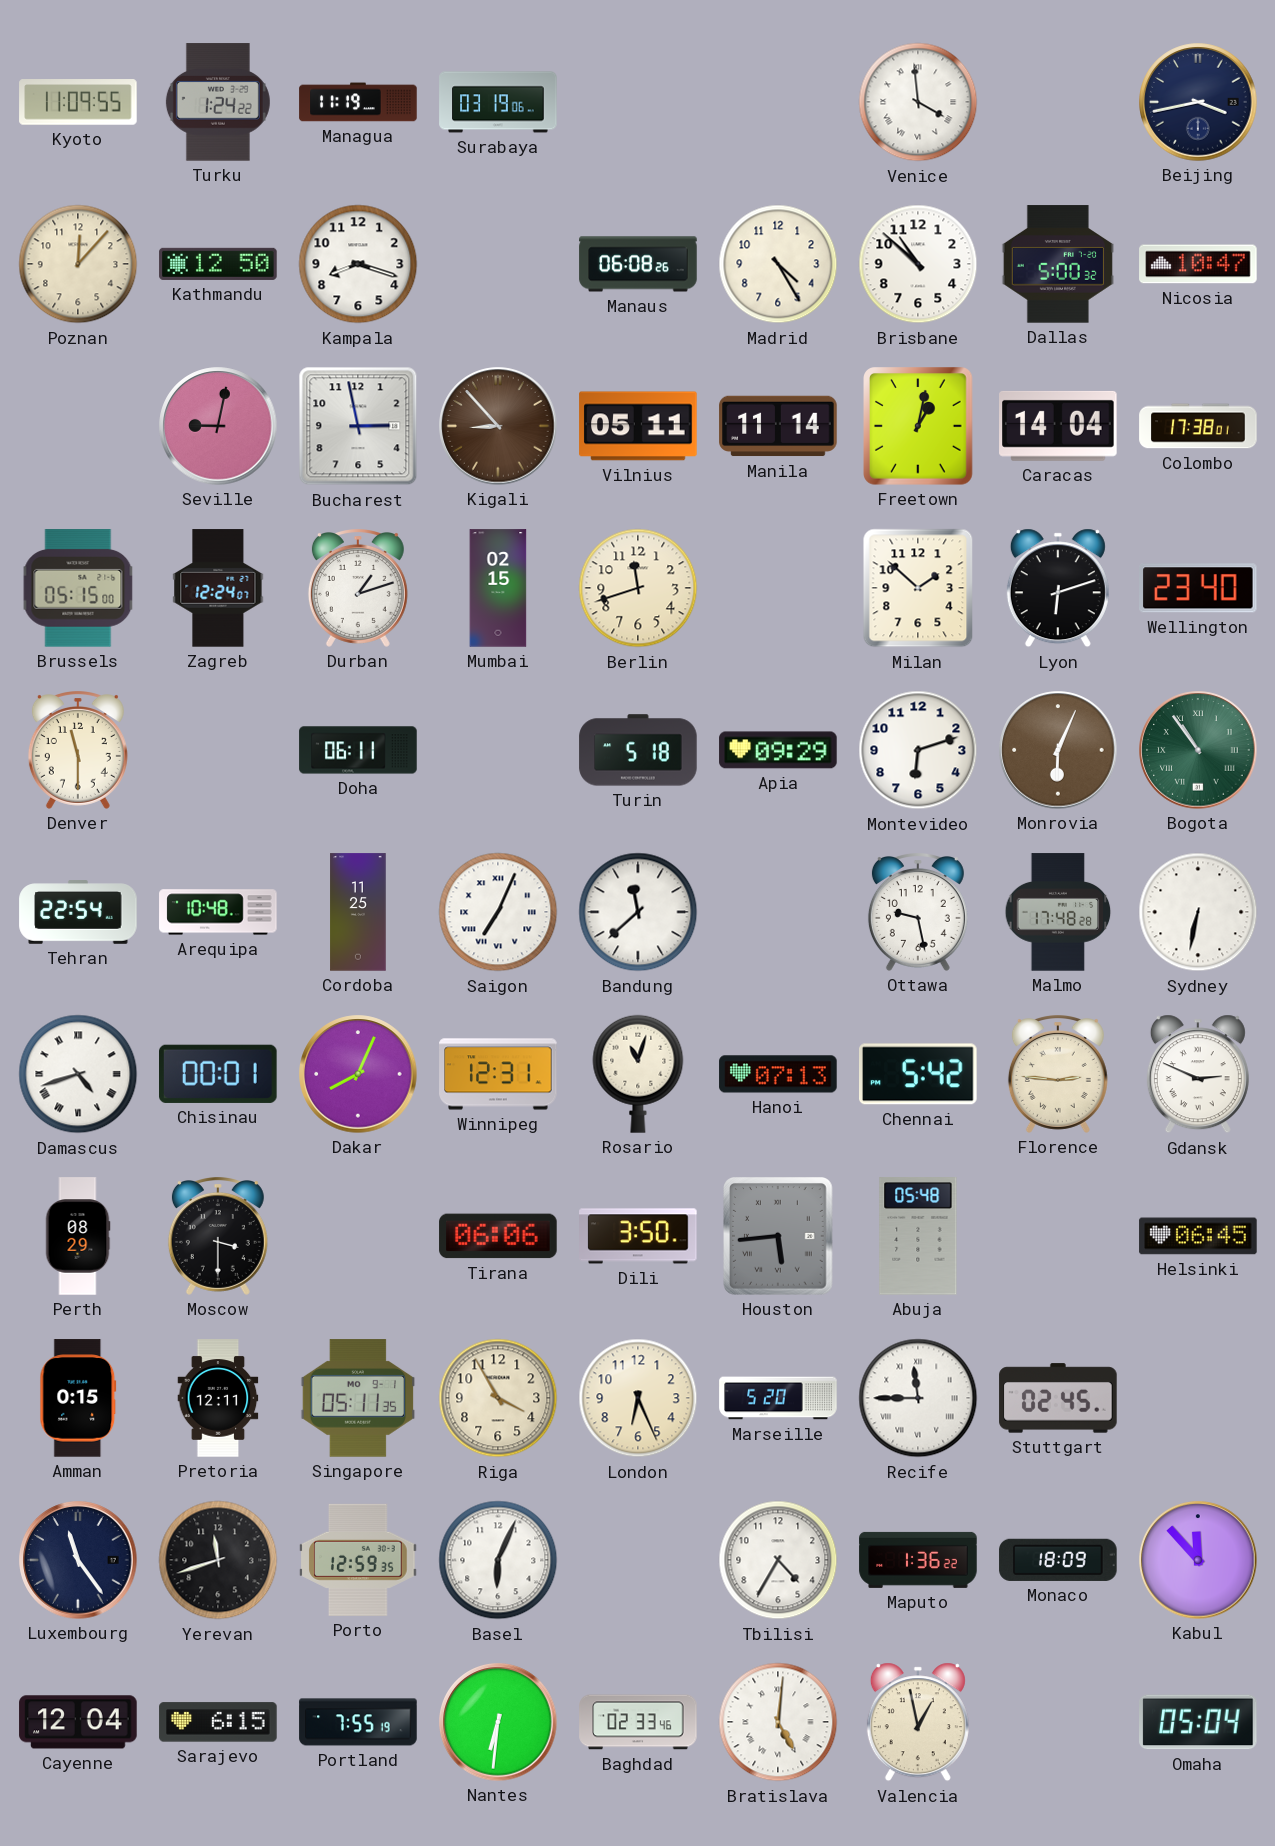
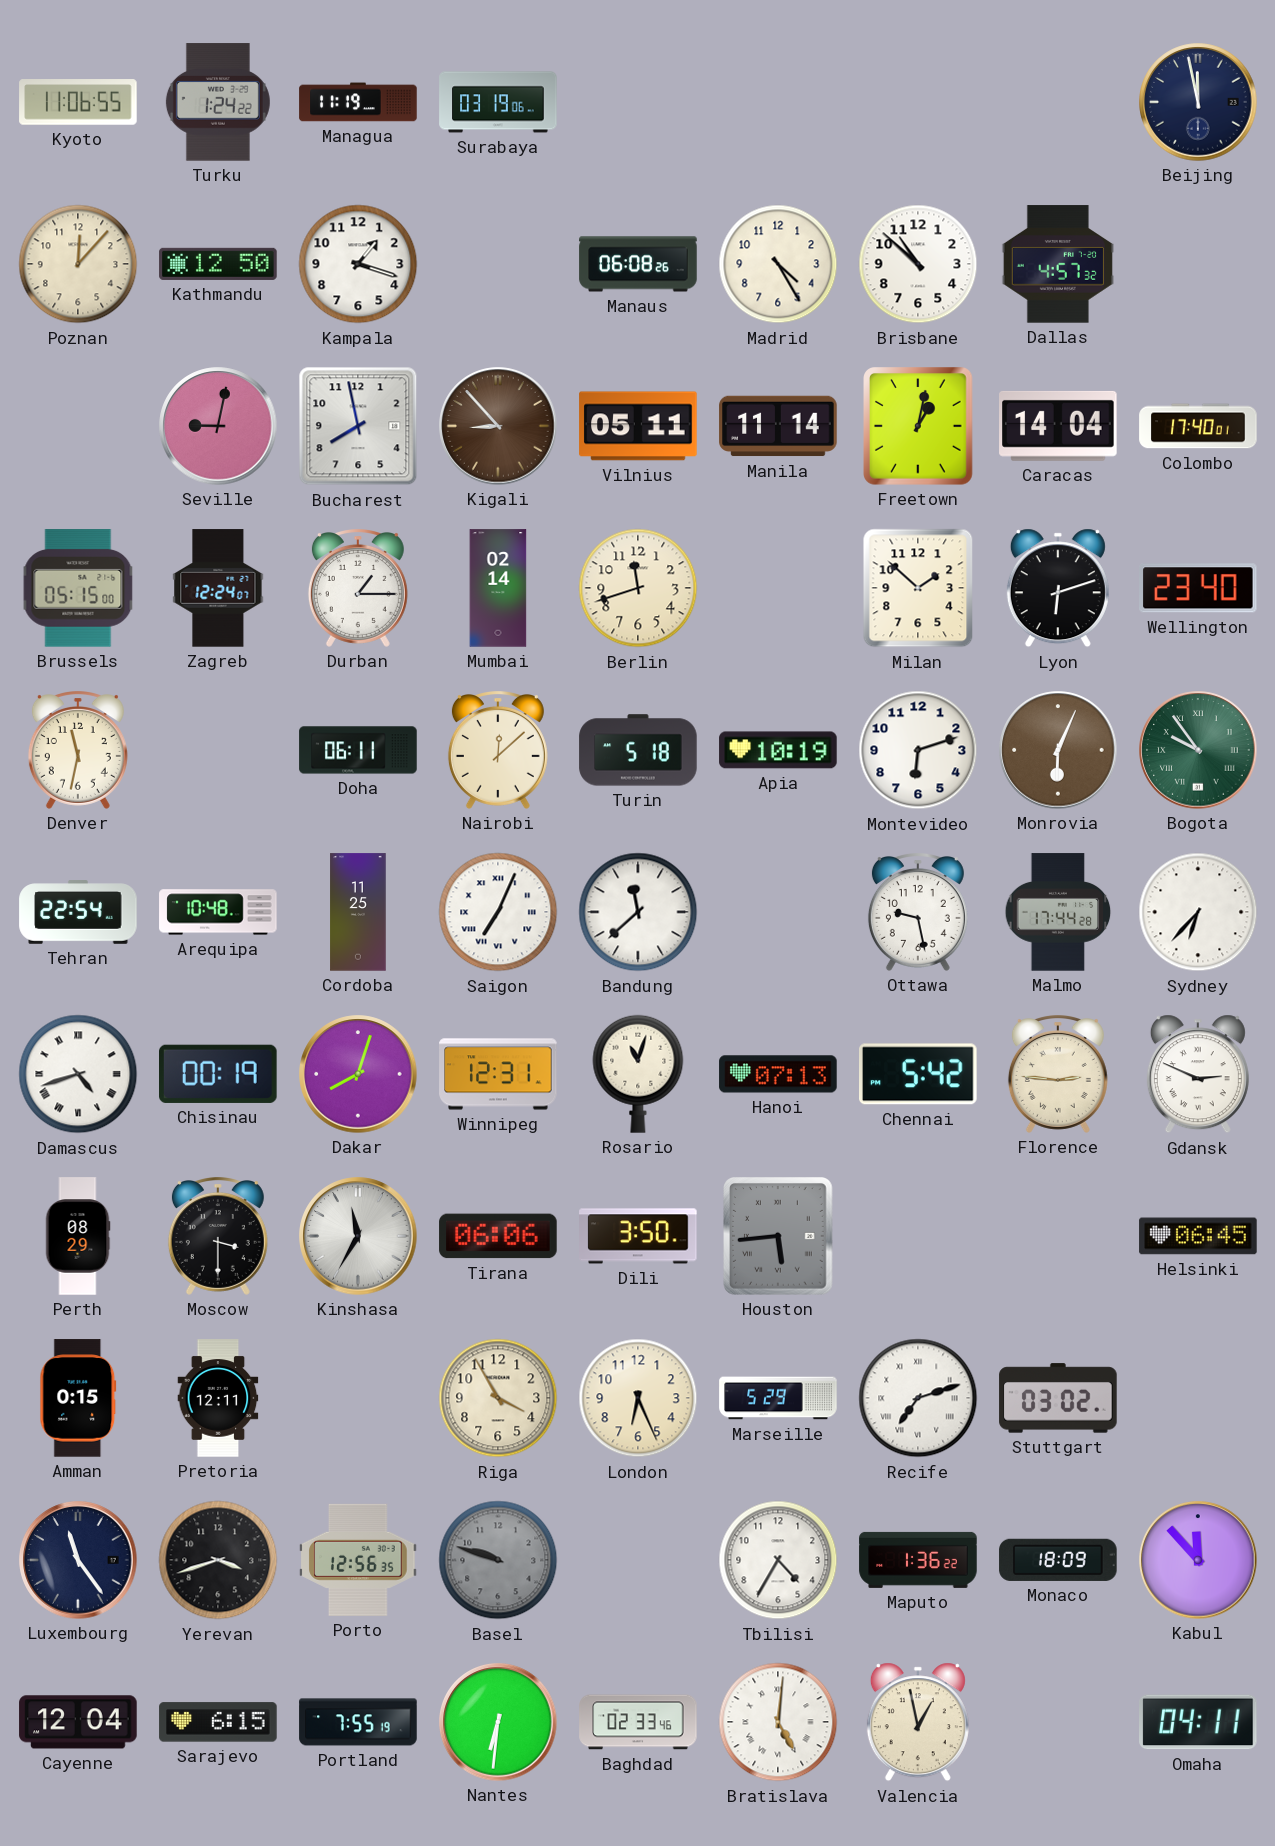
Kyoto: 11:09 -> 11:06
Venice: 3:59 -> none
Beijing: 3:43 -> 11:58
Kampala: 8:18 -> 1:18
Dallas: 5:00 -> 4:57
Nicosia: 10:47 -> none
Bucharest: 2:58 -> 7:58
Colombo: 17:38 -> 17:40
Durban: 1:12 -> 1:15
Mumbai: 02:15 -> 02:14
Denver: 11:30 -> 11:32
Nairobi: none -> 12:08
Apia: 09:29 -> 10:19
Bogota: 10:54 -> 9:54
Malmo: 17:48 -> 17:44
Sydney: 6:32 -> 6:37
Chisinau: 00:01 -> 00:19
Dakar: 8:04 -> 8:03
Kinshasa: none -> 11:35
Abuja: 05:48 -> none
Singapore: 05:11 -> none
Marseille: 5:20 -> 5:29
Recife: 11:45 -> 7:12
Stuttgart: 02:45 -> 03:02
Yerevan: 11:42 -> 3:42
Porto: 12:59 -> 12:56
Basel: 6:04 -> 9:48
Basel dial: white -> grey
Omaha: 05:04 -> 04:11
